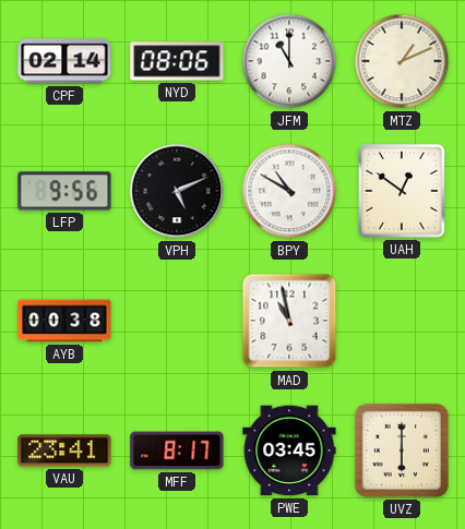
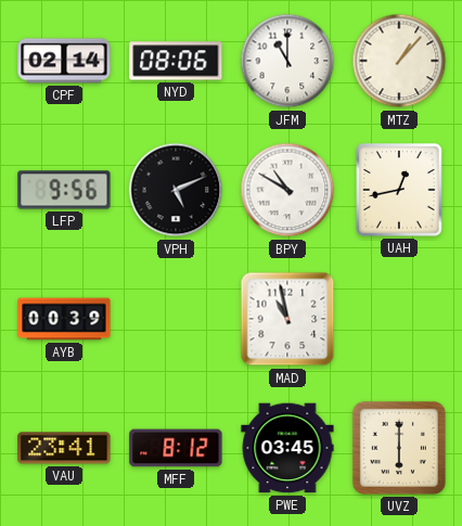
MTZ: 1:11 -> 1:07
UAH: 12:51 -> 12:43
AYB: 00:38 -> 00:39
MFF: 8:17 -> 8:12
